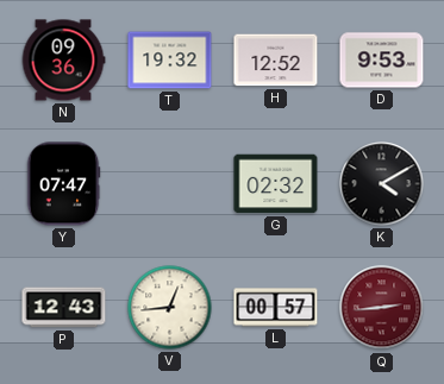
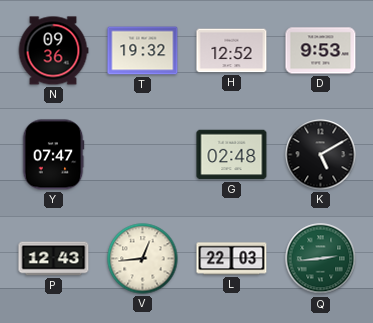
G: 02:32 -> 02:48
K: 4:10 -> 5:10
L: 00:57 -> 22:03
Q dial: burgundy -> green
